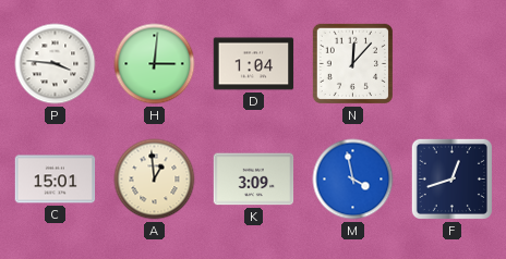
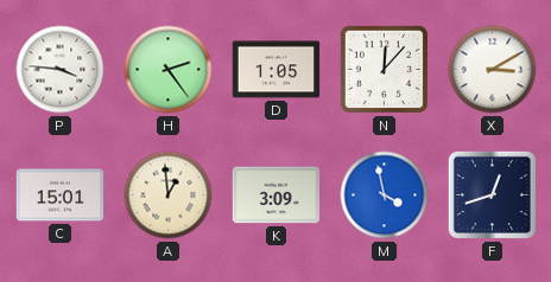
H: 3:01 -> 2:24
D: 1:04 -> 1:05
X: none -> 3:10
